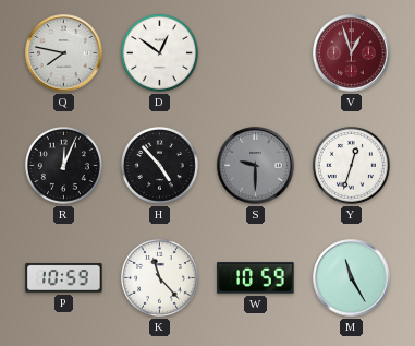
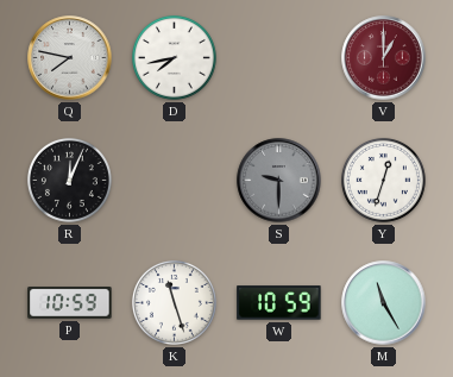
D: 12:51 -> 7:43
V: 12:57 -> 1:00
H: 4:53 -> none
K: 11:23 -> 11:27
